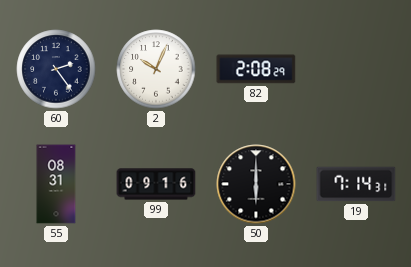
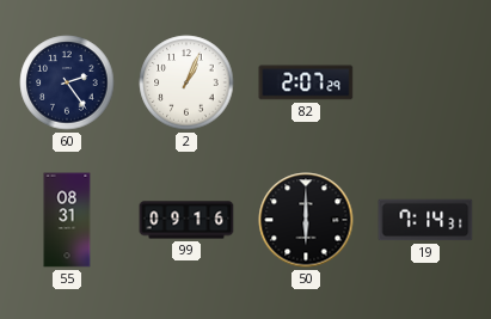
2: 10:04 -> 1:04
82: 2:08 -> 2:07
